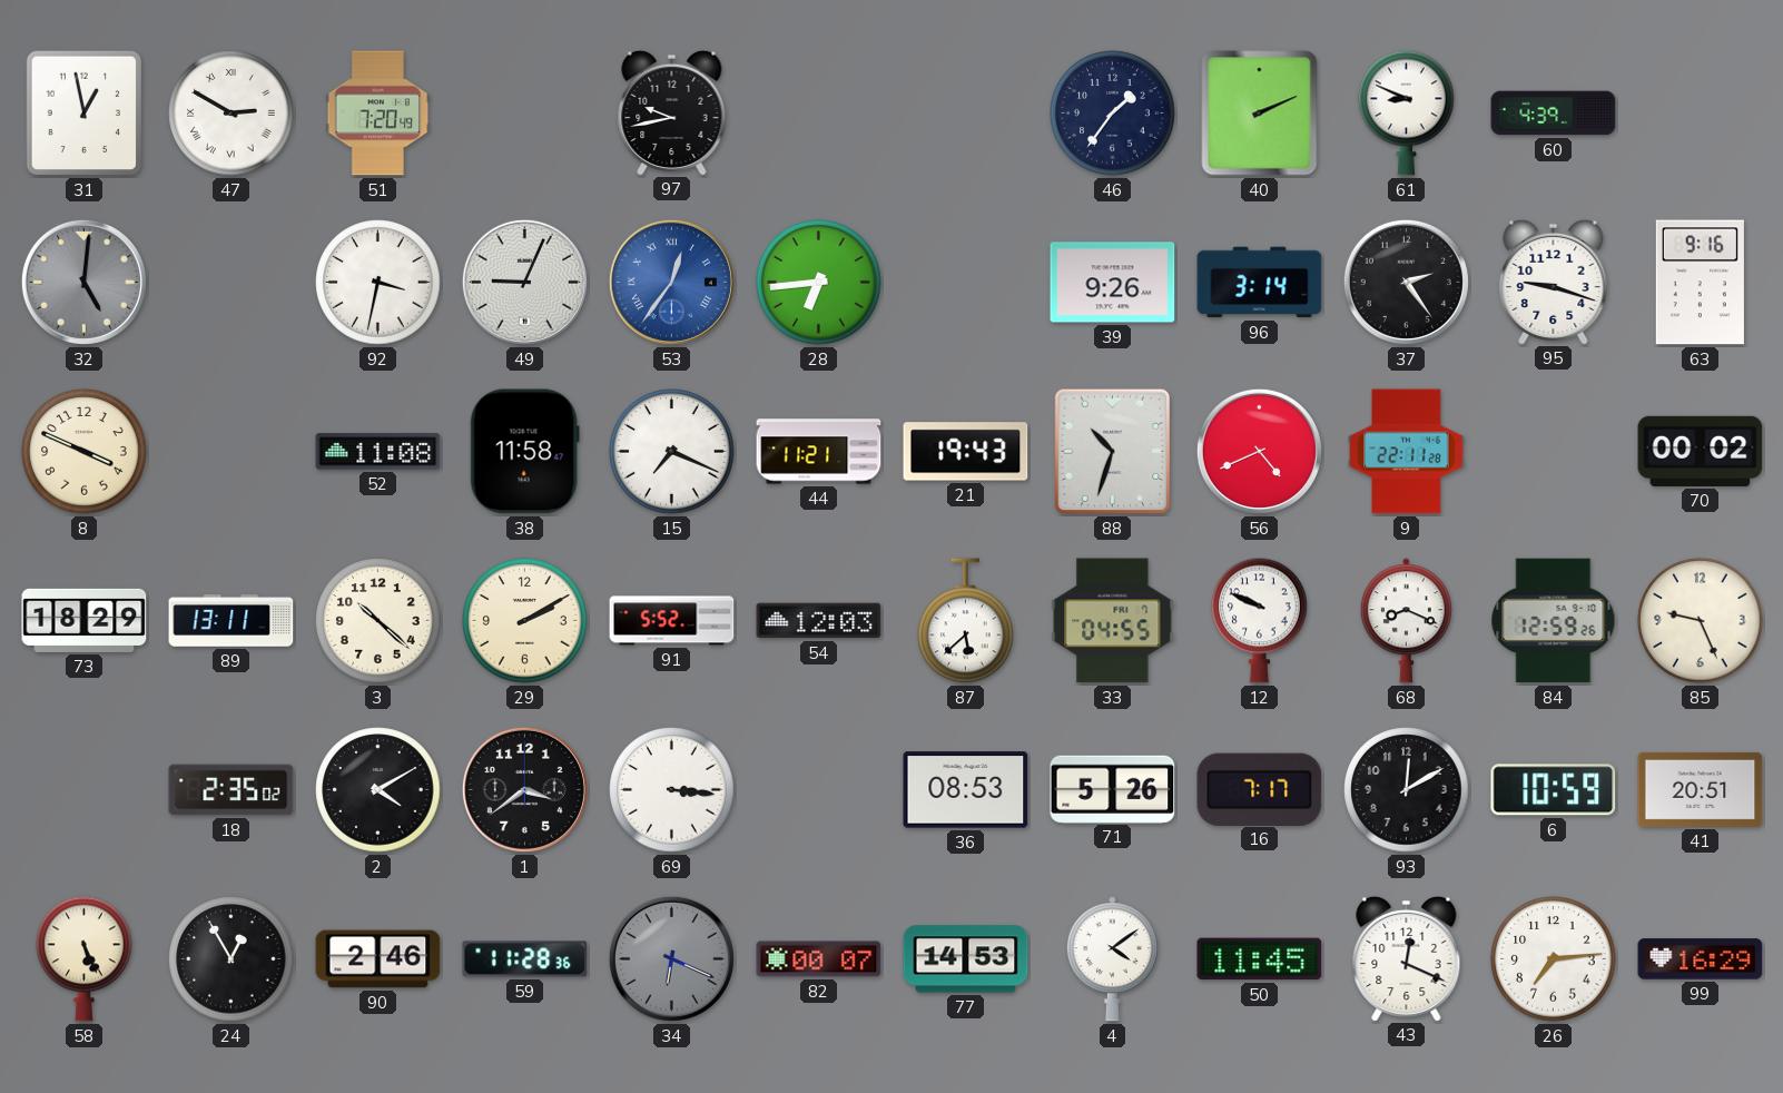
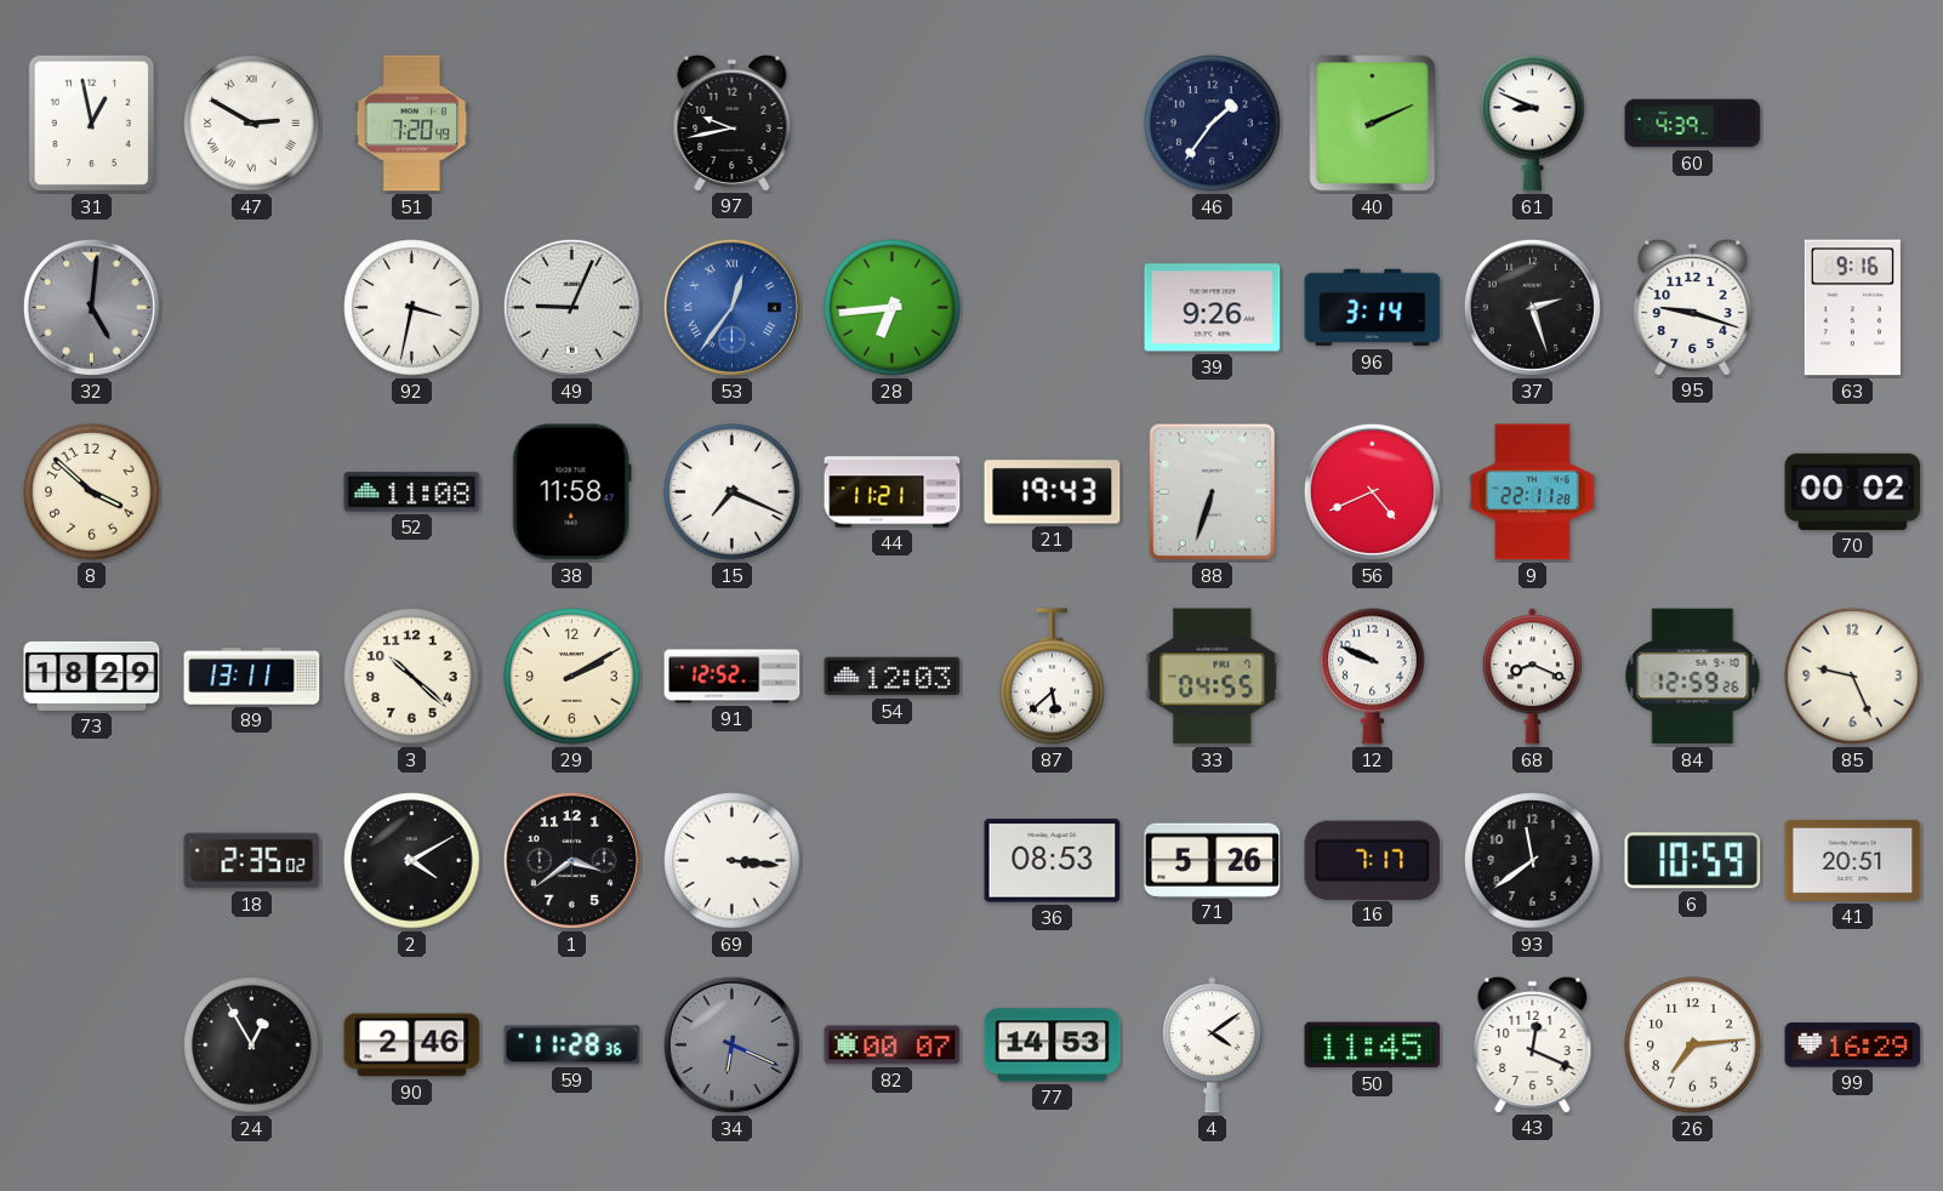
37: 2:24 -> 2:27
8: 3:49 -> 3:52
88: 10:33 -> 6:33
91: 5:52 -> 12:52
93: 12:10 -> 11:39
58: 5:26 -> none
